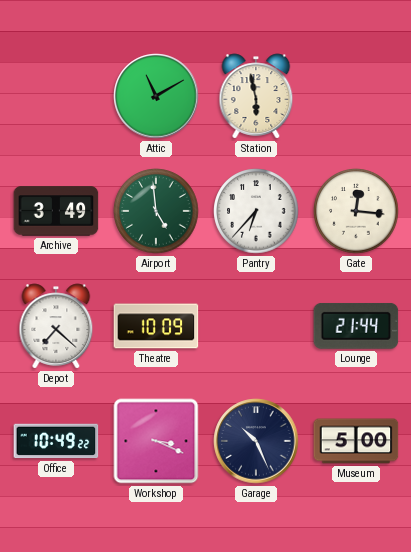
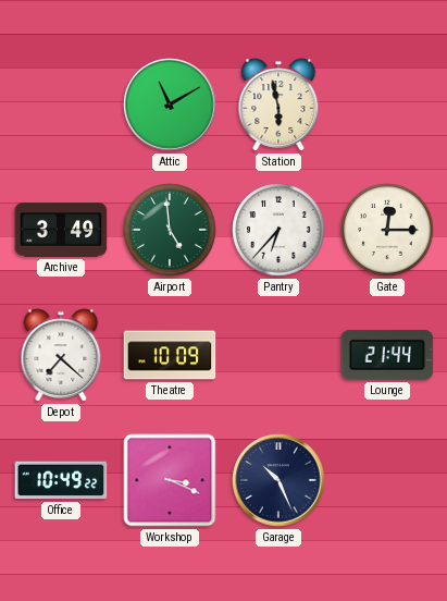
Gate: 12:16 -> 12:15
Museum: 5:00 -> none
